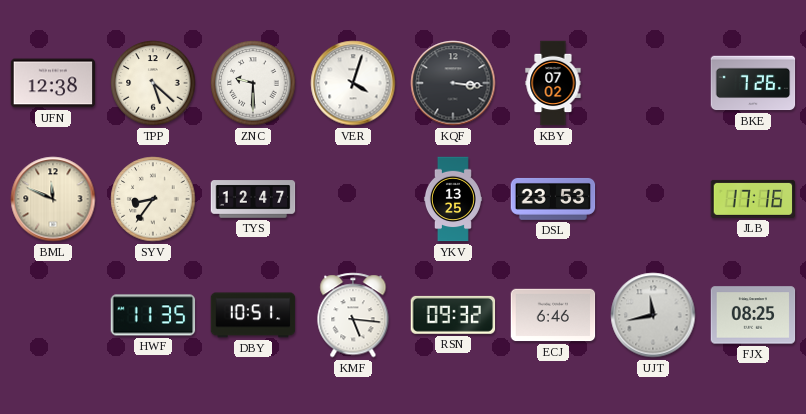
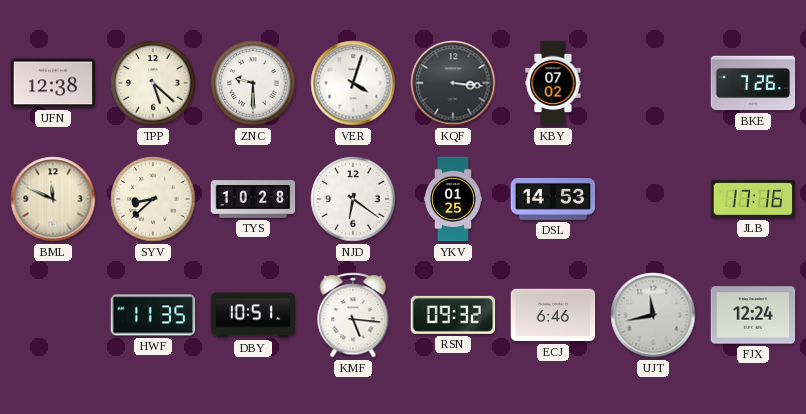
SYV: 8:36 -> 8:38
TYS: 12:47 -> 10:28
NJD: none -> 6:21
YKV: 13:25 -> 01:25
DSL: 23:53 -> 14:53
FJX: 08:25 -> 12:24
